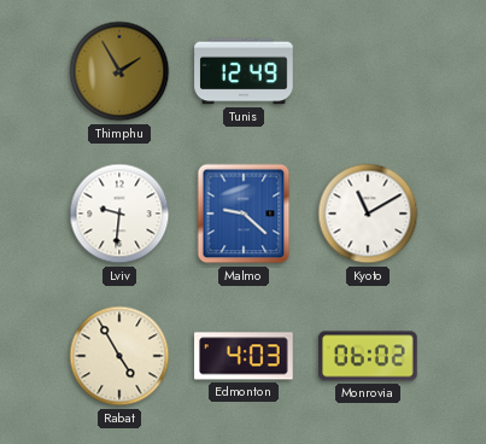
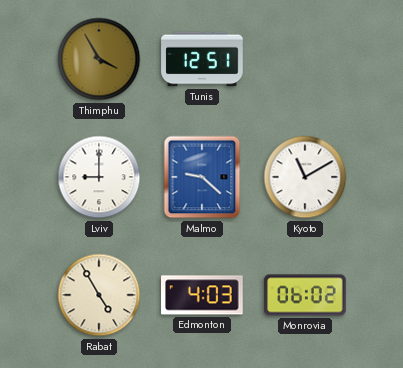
Thimphu: 1:55 -> 3:55
Tunis: 12:49 -> 12:51
Lviv: 9:31 -> 9:00
